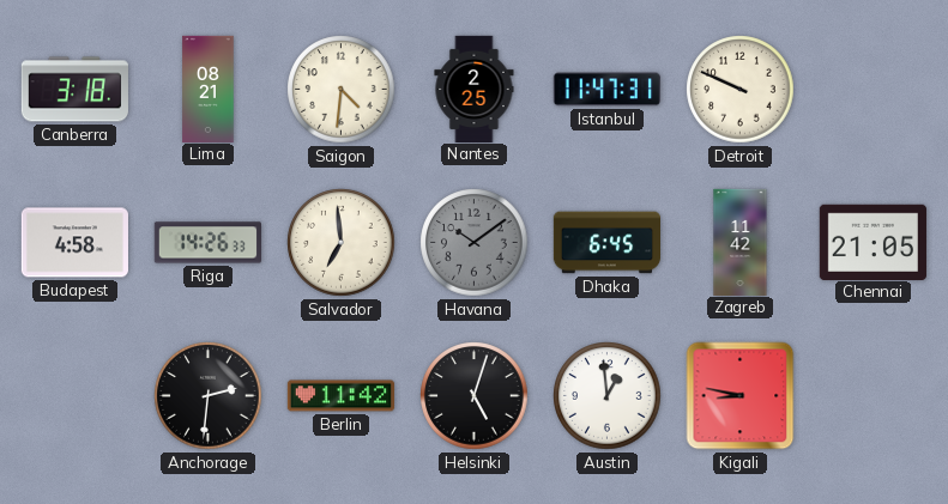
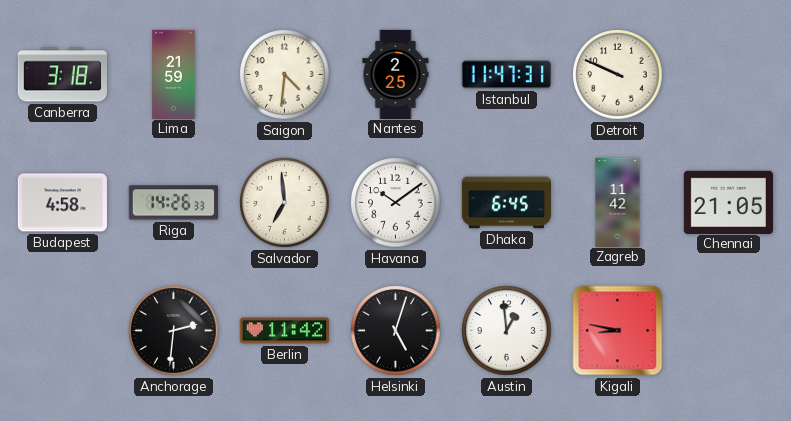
Lima: 08:21 -> 21:59
Havana dial: grey -> white
